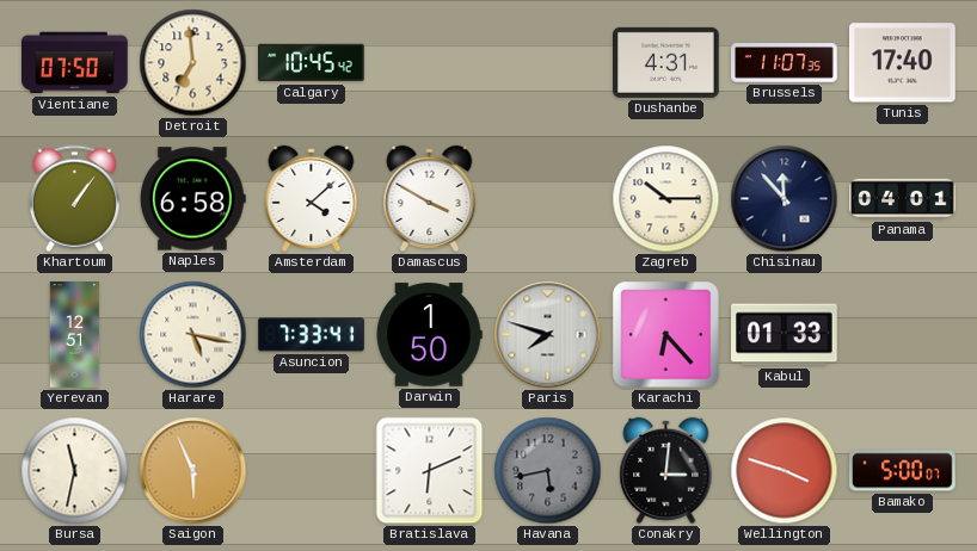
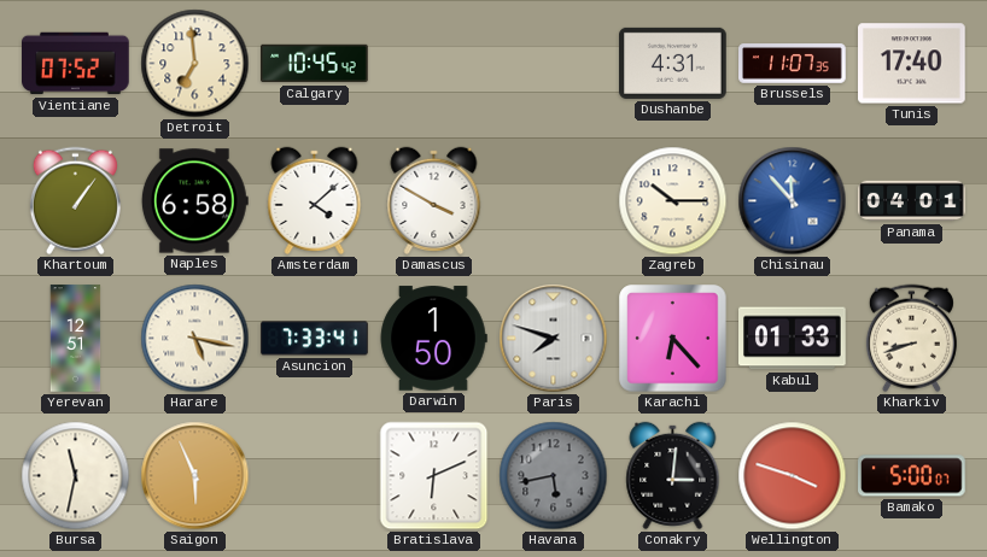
Vientiane: 07:50 -> 07:52
Chisinau dial: navy -> blue
Kharkiv: none -> 8:42
